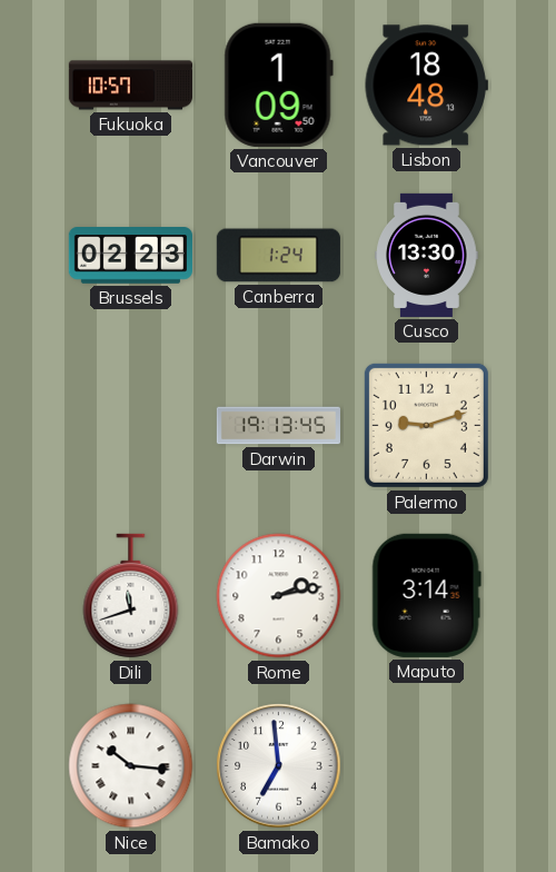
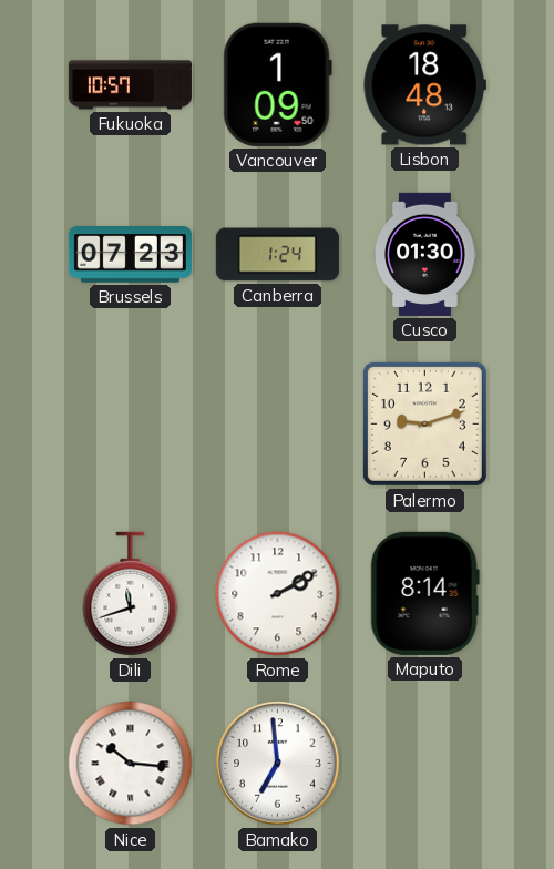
Brussels: 02:23 -> 07:23
Cusco: 13:30 -> 01:30
Darwin: 19:13 -> none
Rome: 2:13 -> 2:10
Maputo: 3:14 -> 8:14
